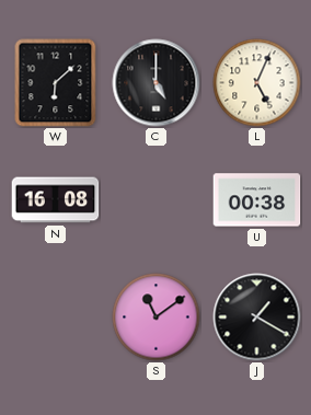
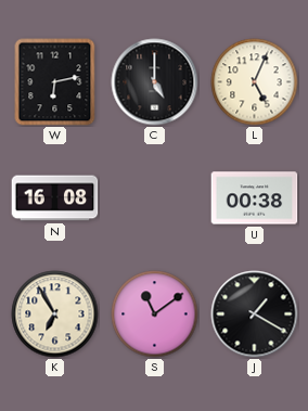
W: 6:08 -> 6:13
K: none -> 6:55
